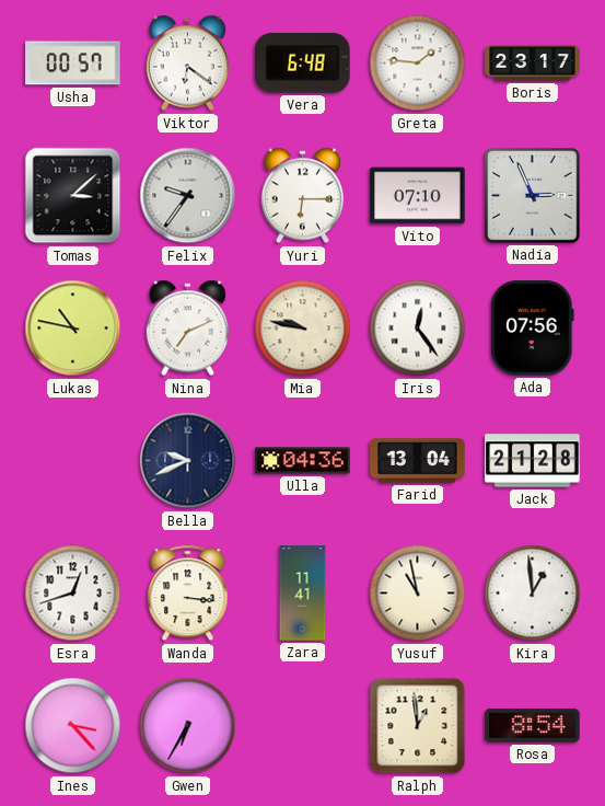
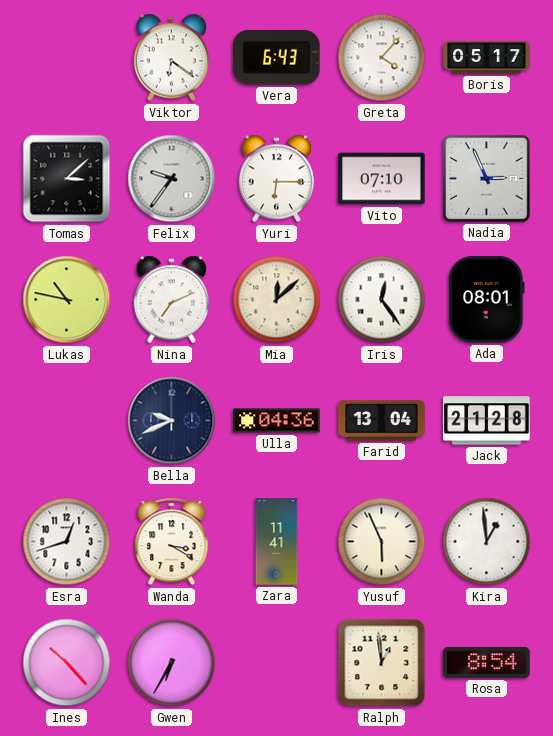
Usha: 00:57 -> none
Vera: 6:48 -> 6:43
Greta: 1:46 -> 4:07
Boris: 23:17 -> 05:17
Mia: 9:47 -> 12:08
Ada: 07:56 -> 08:01
Wanda: 3:16 -> 3:20
Yusuf: 10:58 -> 5:56
Ines: 3:23 -> 10:23
